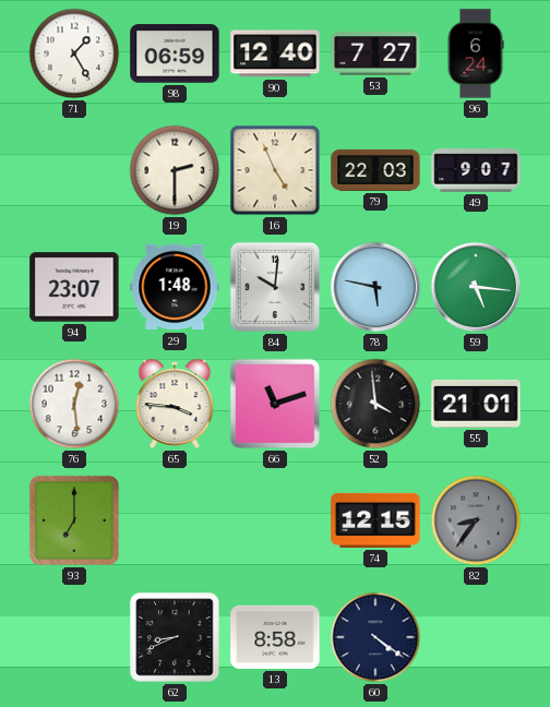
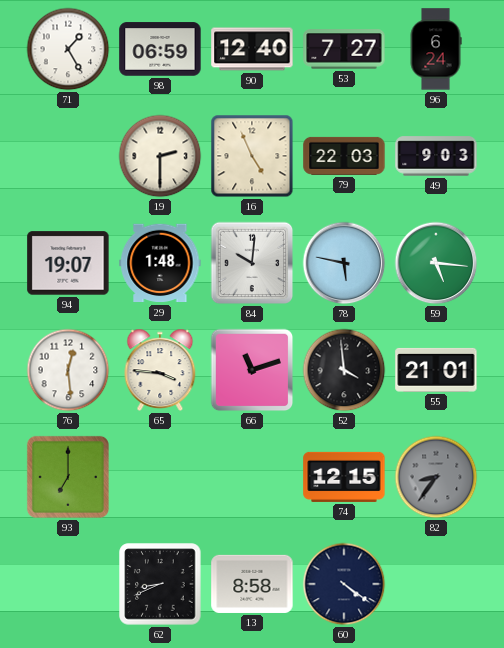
49: 9:07 -> 9:03
94: 23:07 -> 19:07
